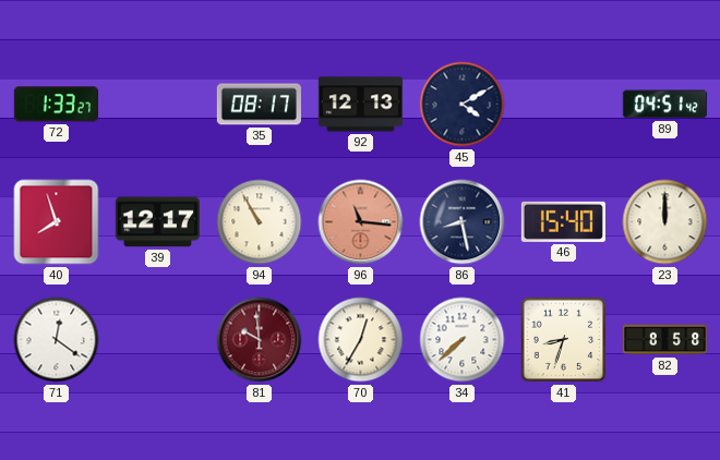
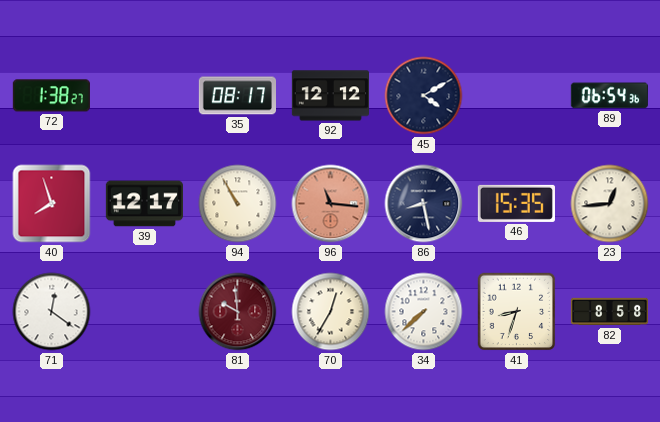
72: 1:33 -> 1:38
92: 12:13 -> 12:12
89: 04:51 -> 06:54
46: 15:40 -> 15:35
23: 12:00 -> 12:44
